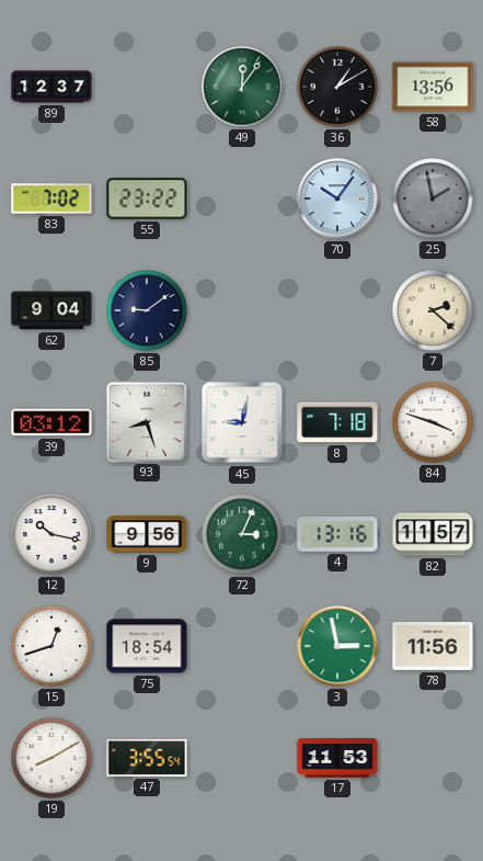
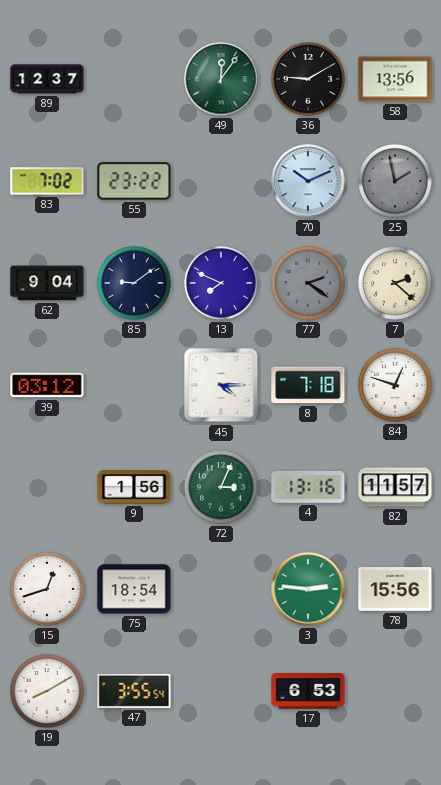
36: 1:10 -> 9:10
70: 10:06 -> 10:11
13: none -> 7:49
77: none -> 2:21
93: 8:27 -> none
45: 9:02 -> 4:15
84: 3:48 -> 12:48
12: 10:17 -> none
9: 9:56 -> 1:56
3: 2:58 -> 2:46
78: 11:56 -> 15:56
17: 11:53 -> 6:53
